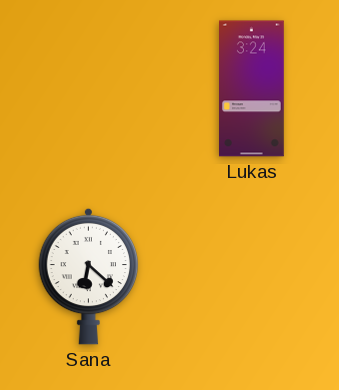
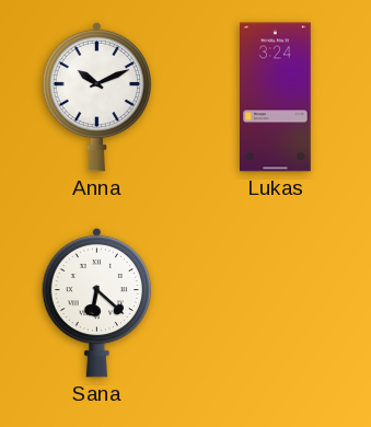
Anna: none -> 10:11
